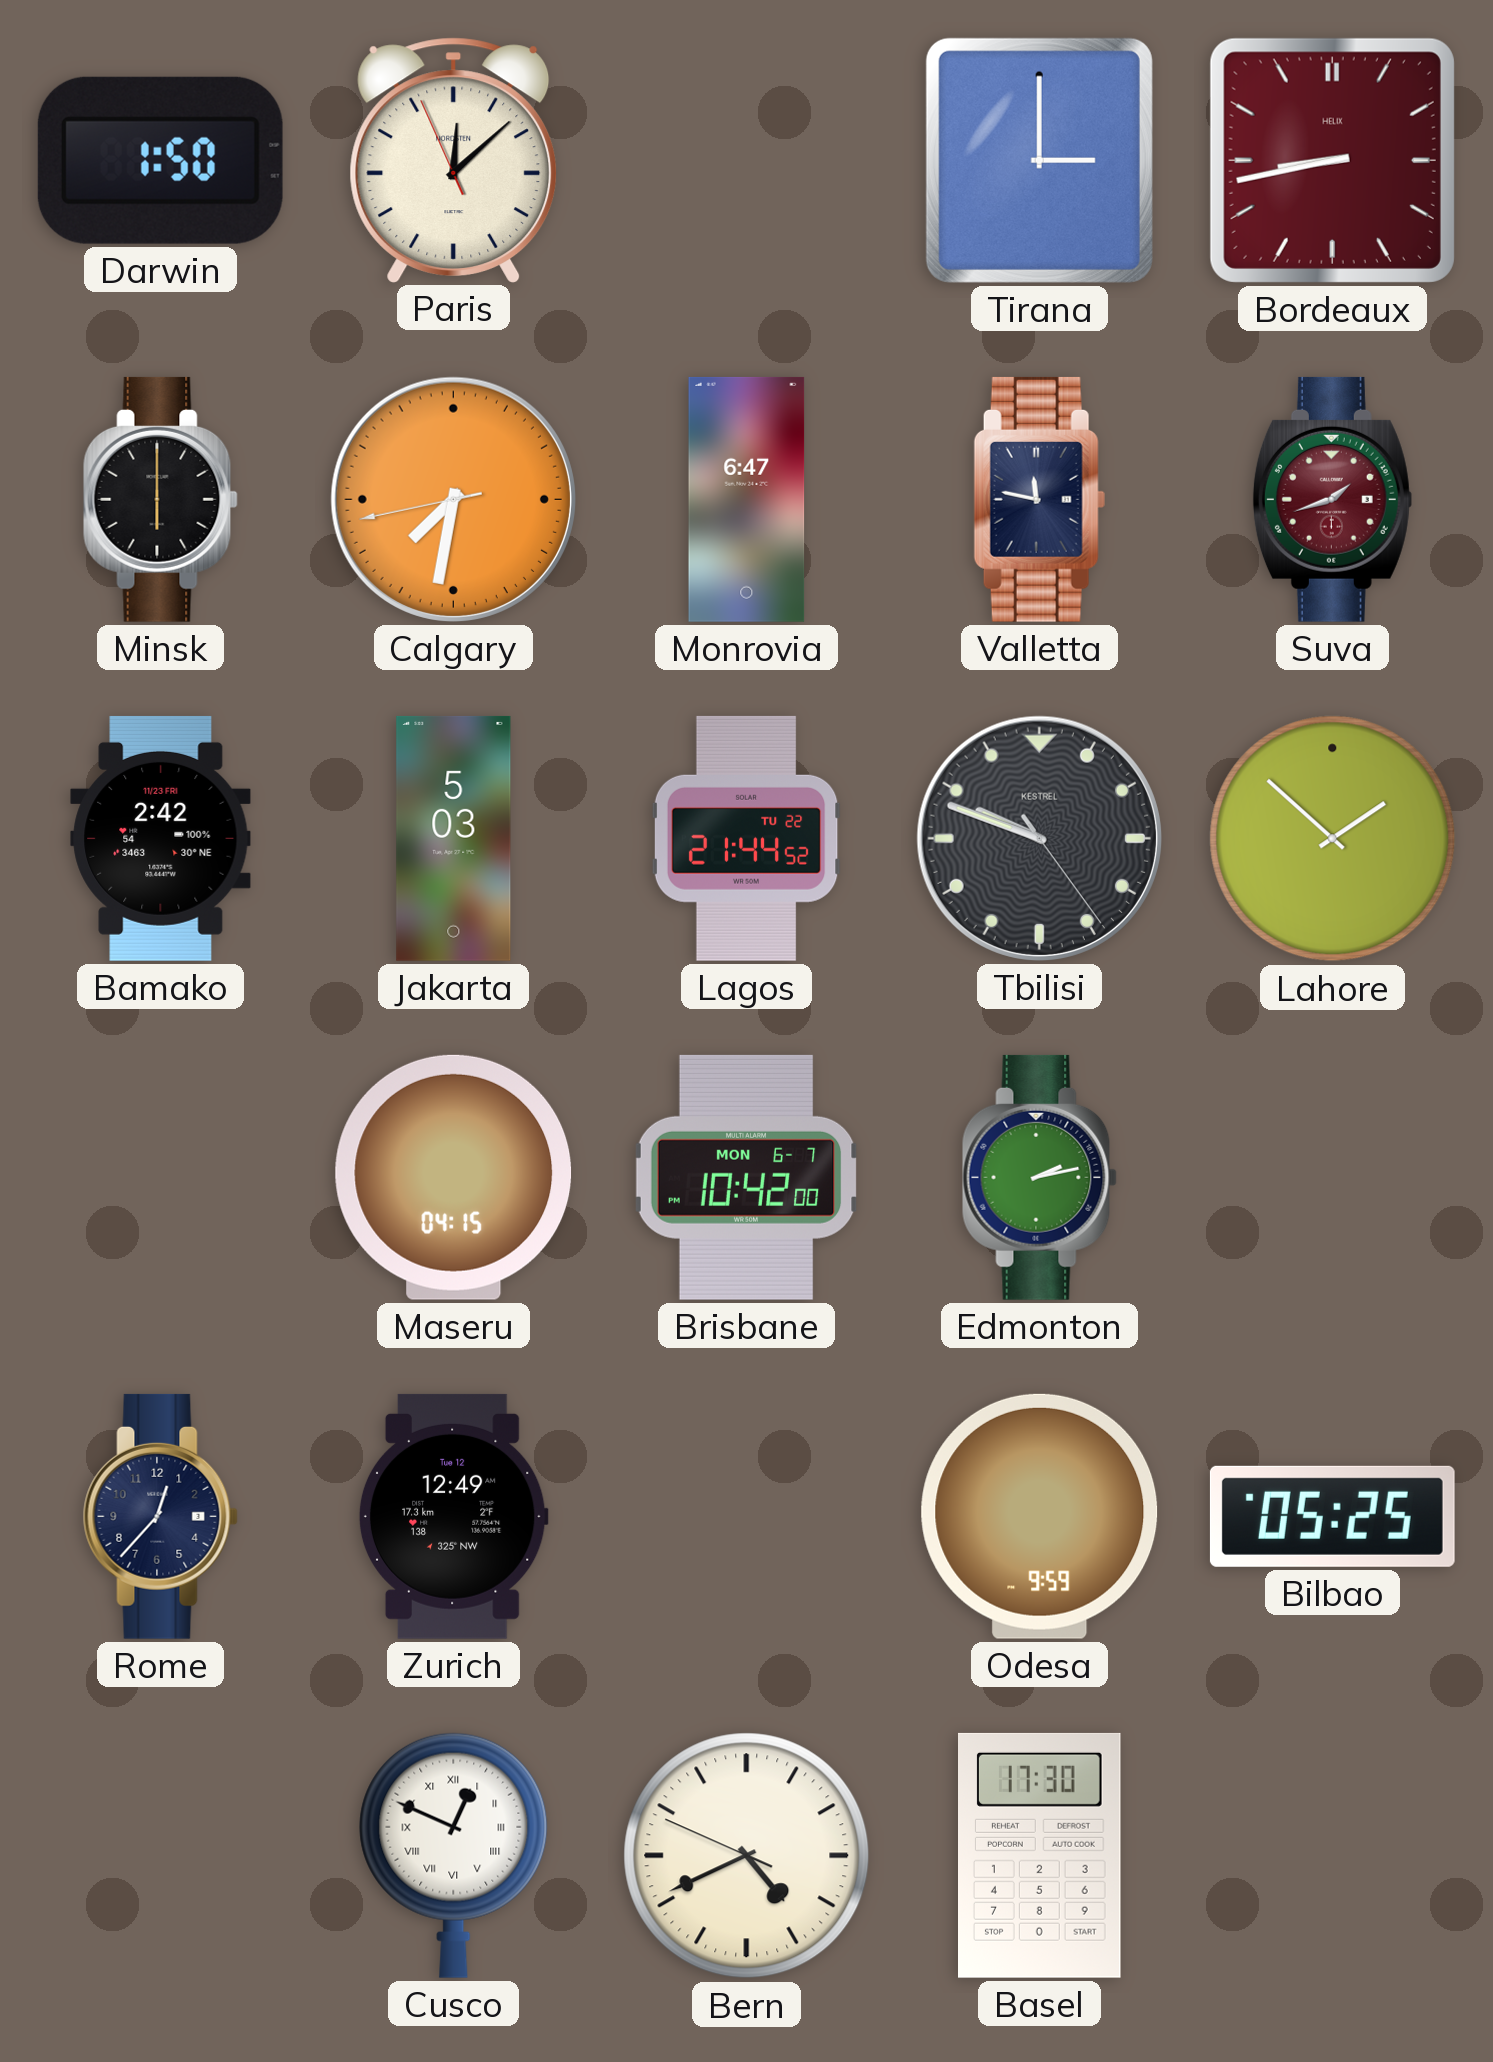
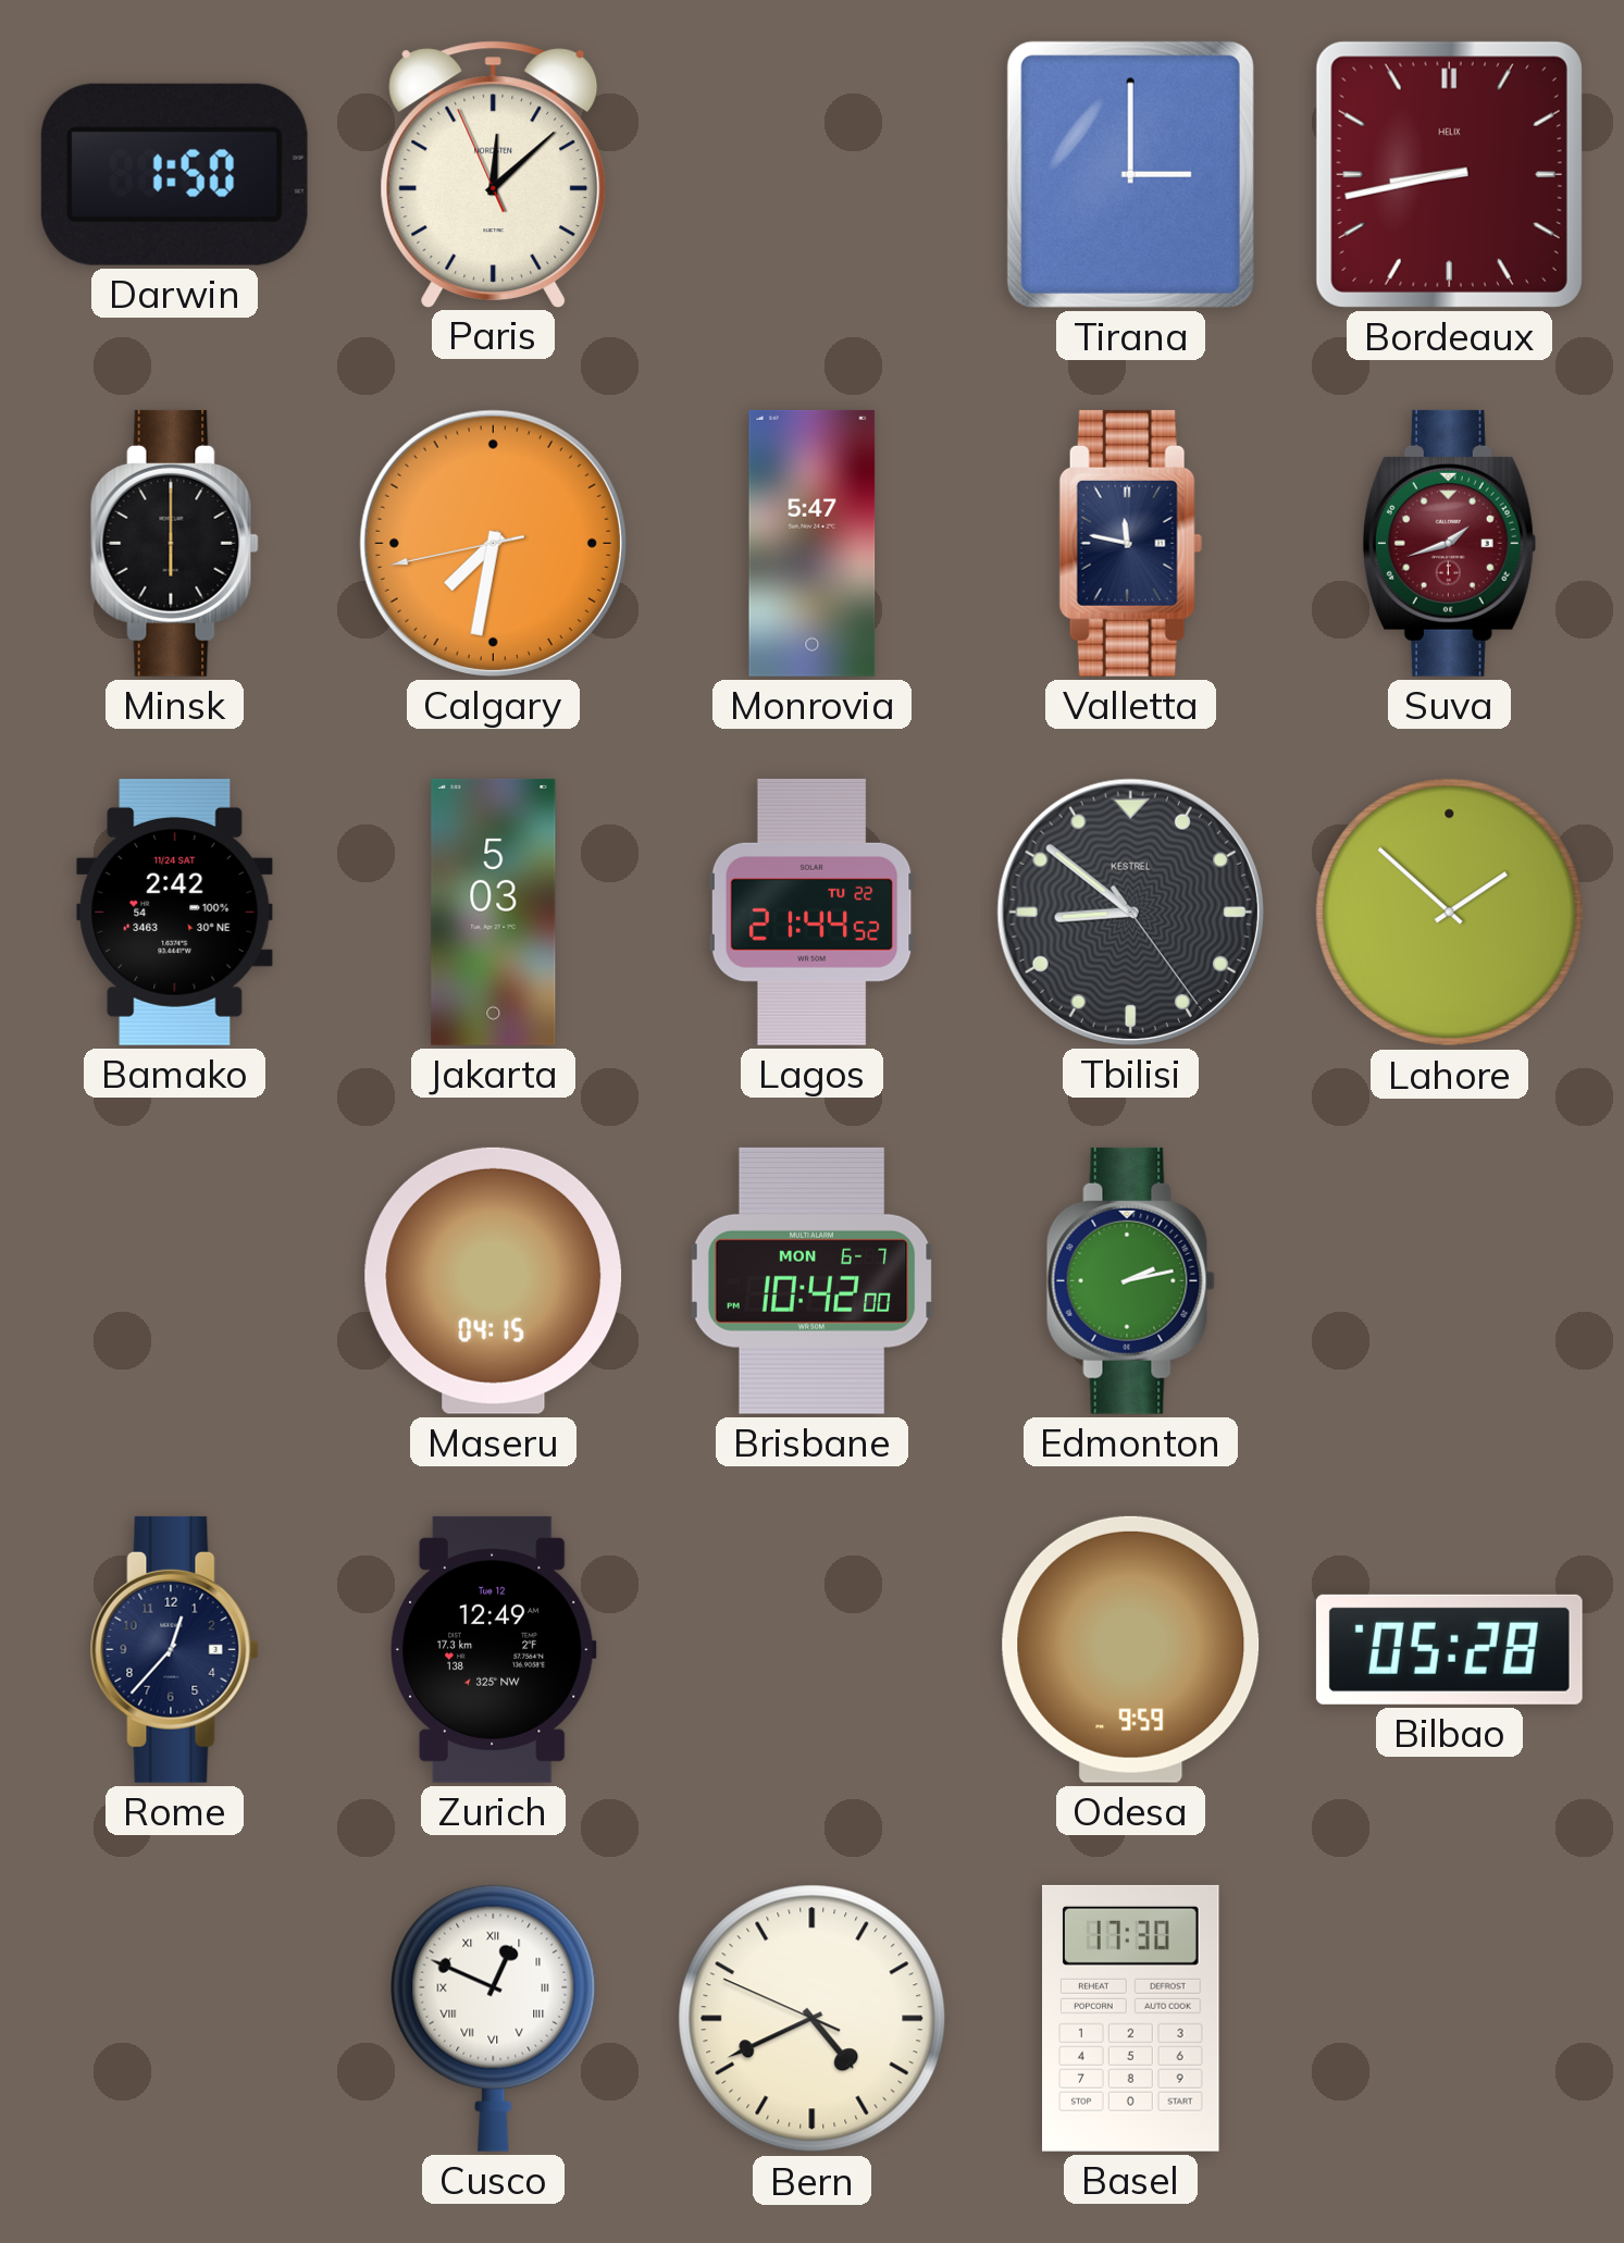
Monrovia: 6:47 -> 5:47
Bamako date: 11/23 FRI -> 11/24 SAT
Tbilisi: 9:48 -> 8:51
Bilbao: 05:25 -> 05:28
